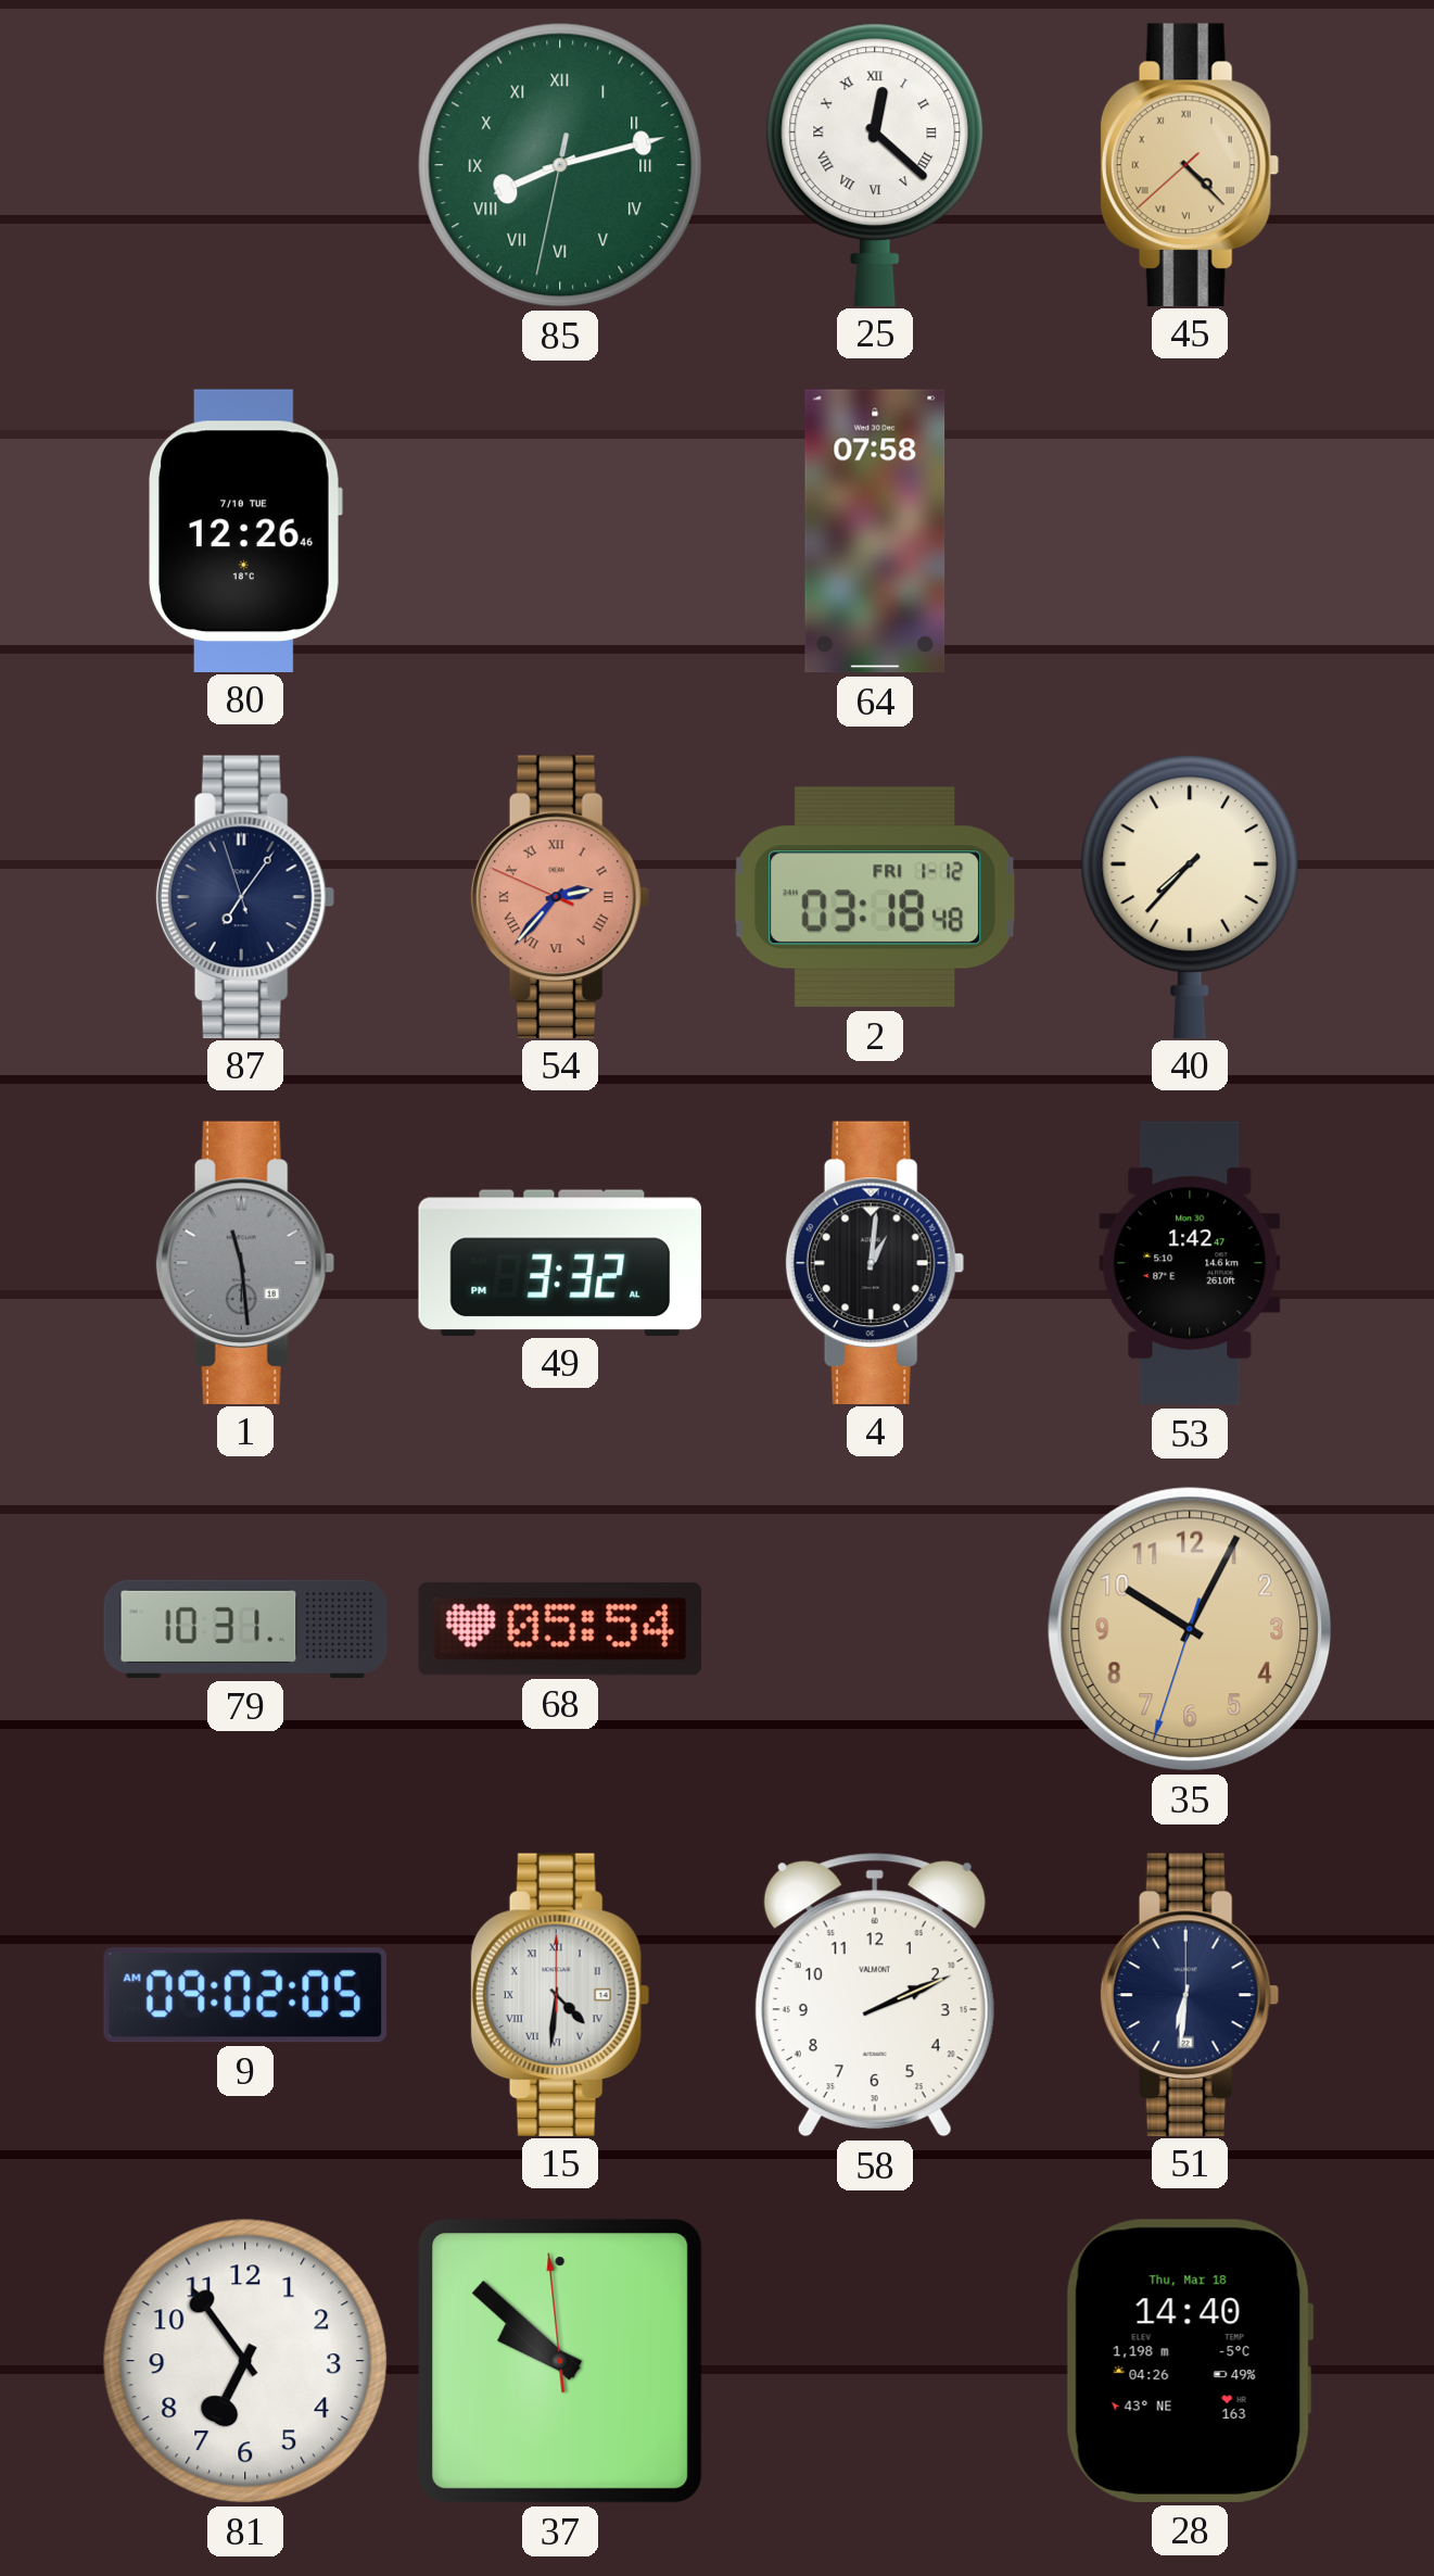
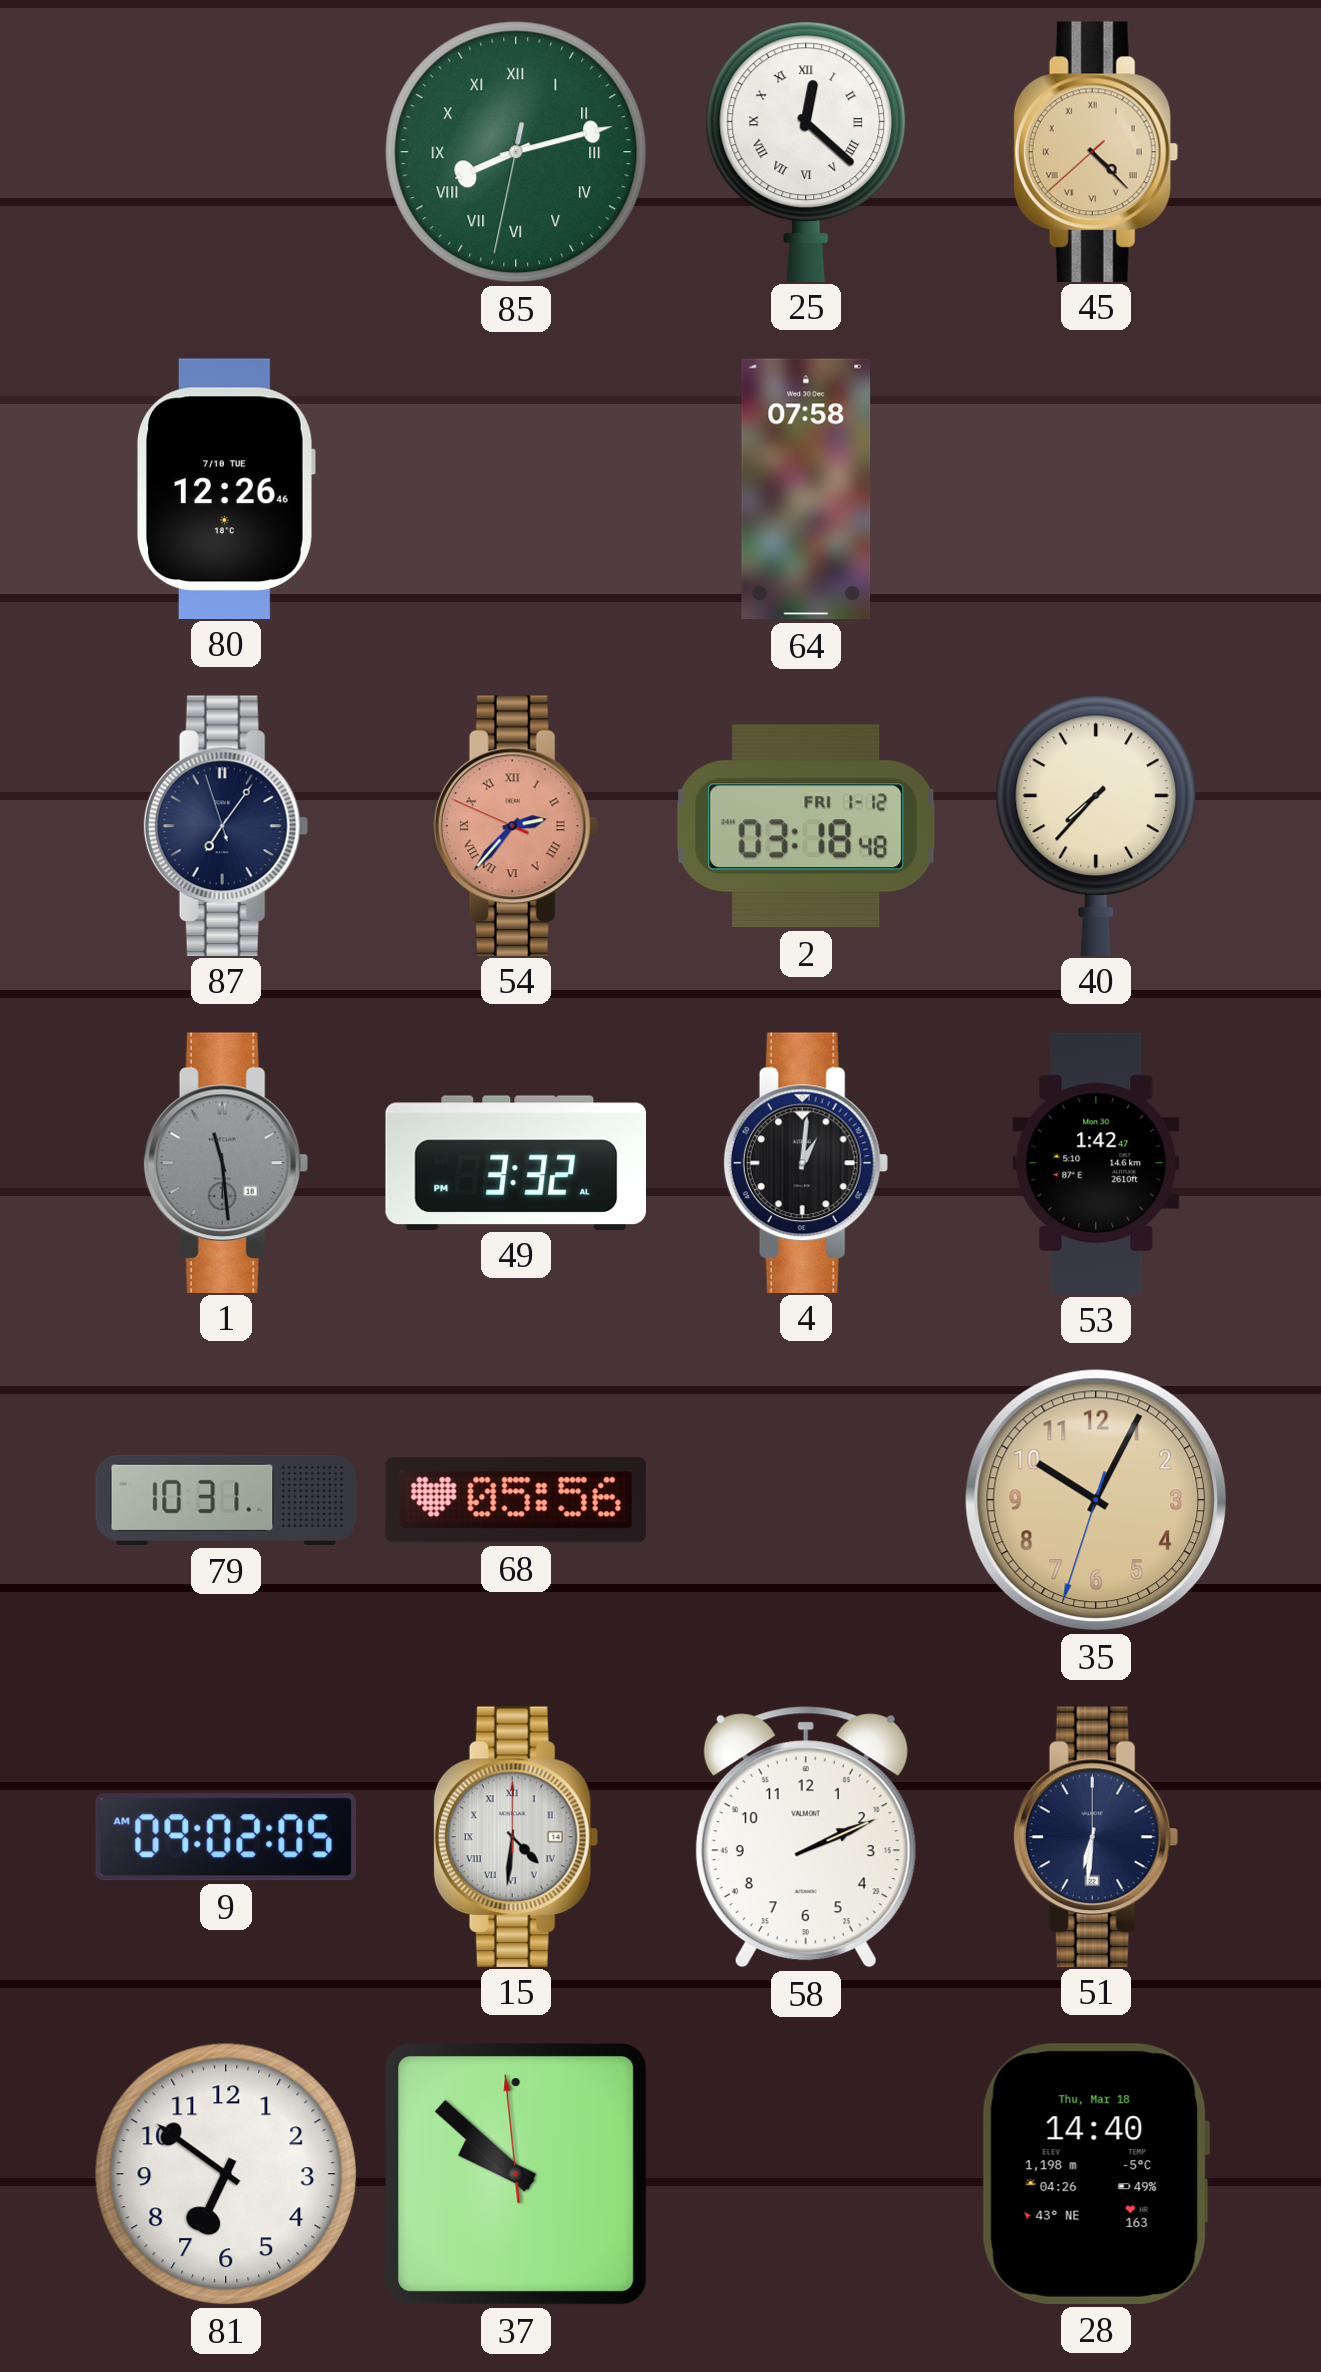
68: 05:54 -> 05:56
81: 6:54 -> 6:51
